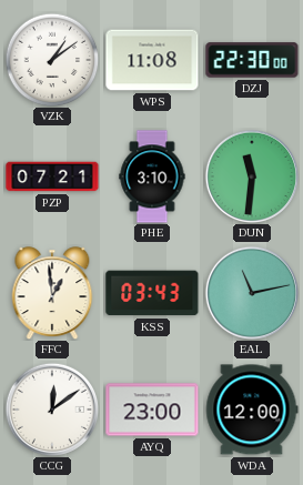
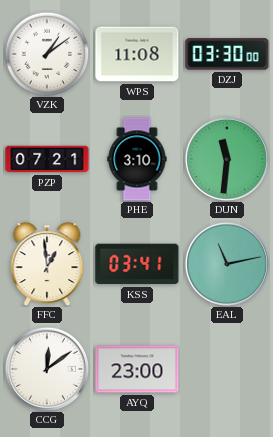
DZJ: 22:30 -> 03:30
KSS: 03:43 -> 03:41
WDA: 12:00 -> none
